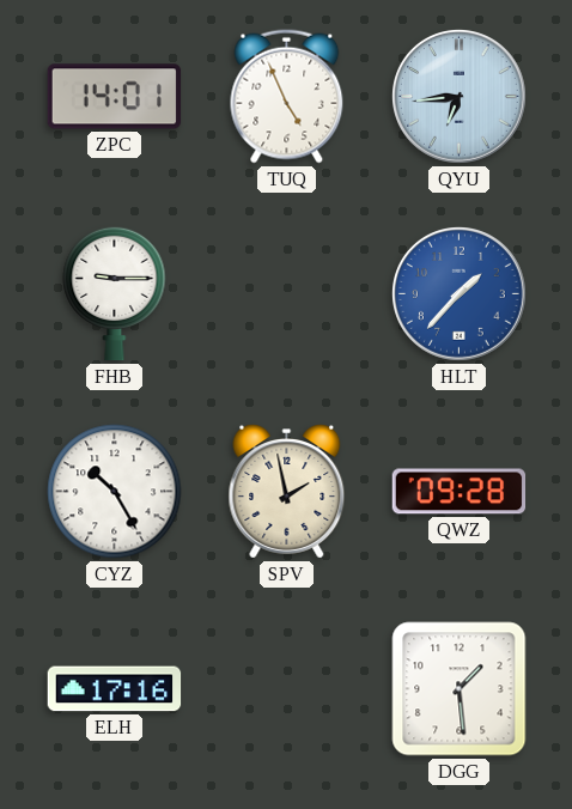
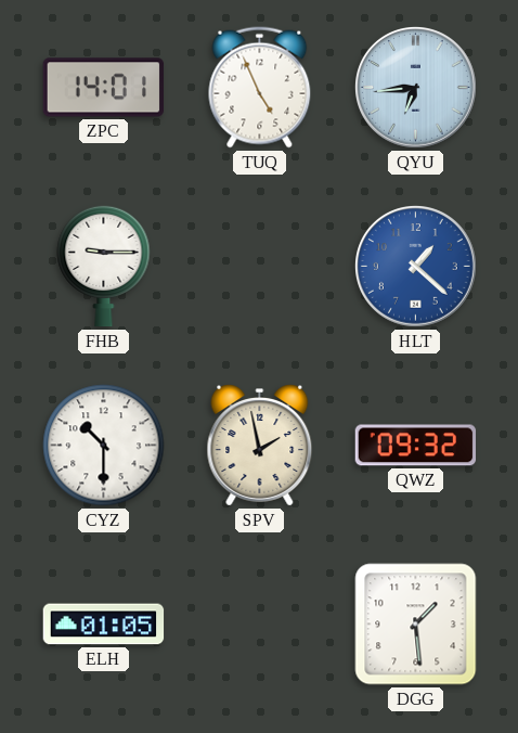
HLT: 1:37 -> 1:22
CYZ: 10:25 -> 10:30
QWZ: 09:28 -> 09:32
ELH: 17:16 -> 01:05
